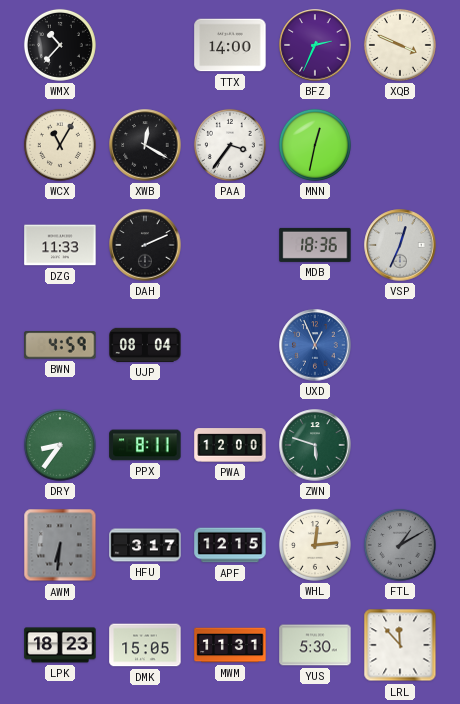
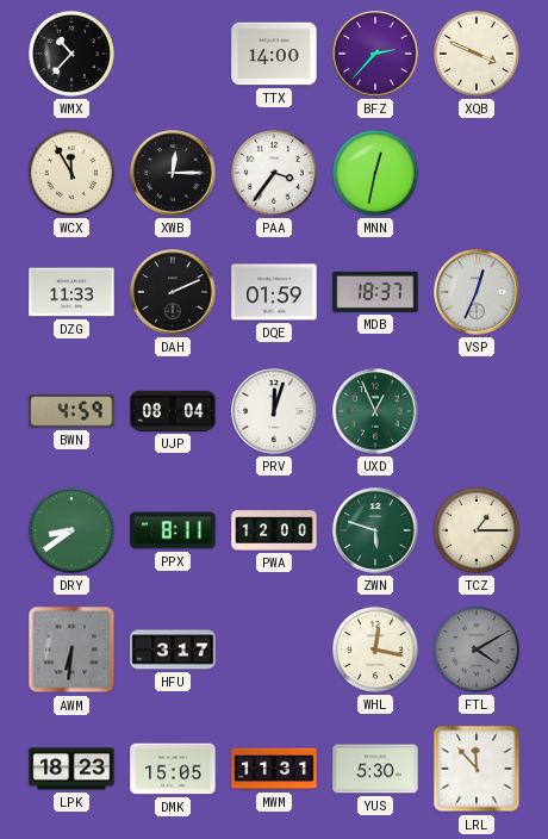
BFZ: 2:34 -> 2:37
WCX: 11:05 -> 11:55
XWB: 12:20 -> 12:15
DQE: none -> 01:59
MDB: 18:36 -> 18:37
PRV: none -> 12:03
UXD dial: blue -> green
DRY: 8:36 -> 8:39
TCZ: none -> 1:15
APF: 12:15 -> none
WHL: 12:14 -> 12:17
FTL: 1:10 -> 4:10
